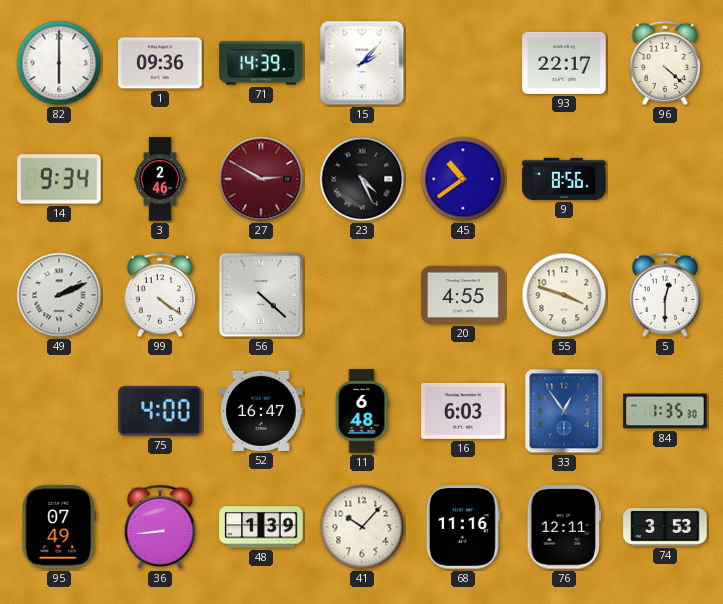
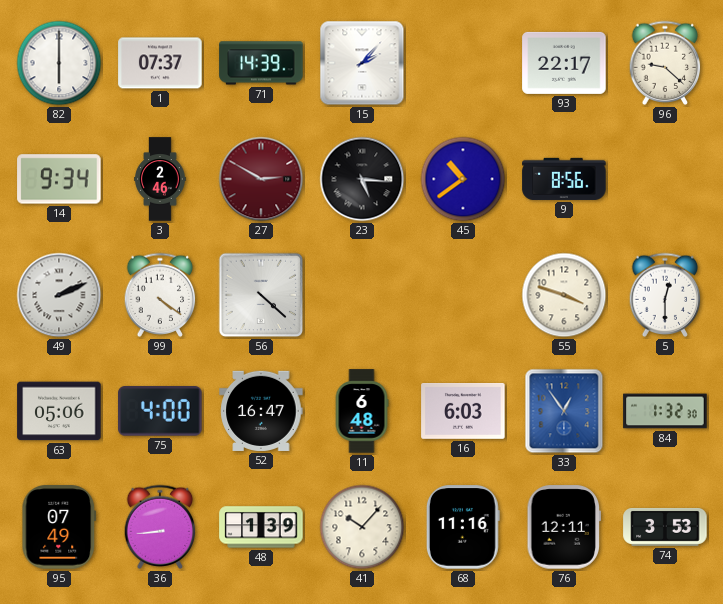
1: 09:36 -> 07:37
96: 4:22 -> 9:22
23: 4:26 -> 5:16
20: 4:55 -> none
63: none -> 05:06
84: 1:35 -> 1:32
